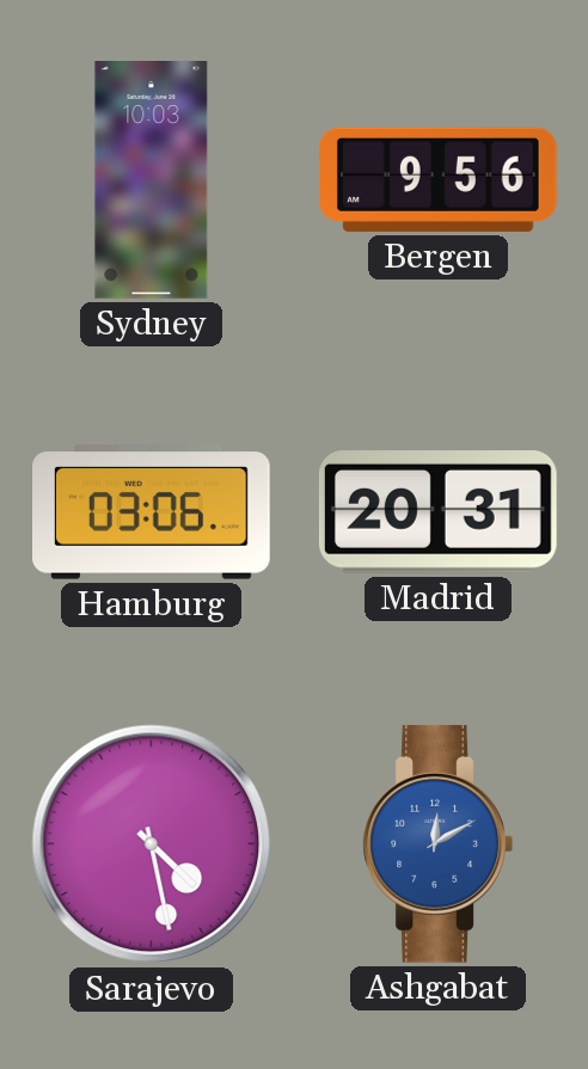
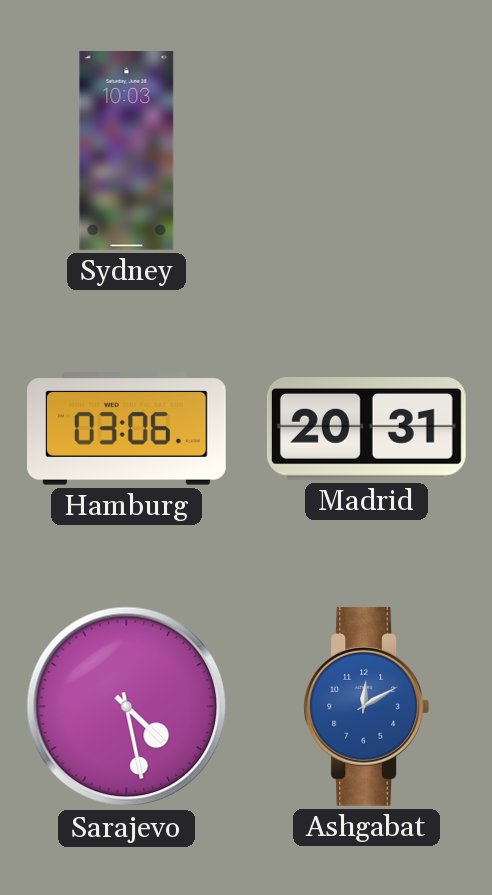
Bergen: 9:56 -> none
